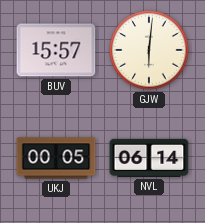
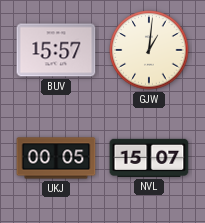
GJW: 6:01 -> 1:01
NVL: 06:14 -> 15:07
